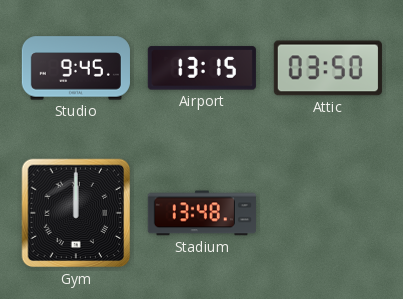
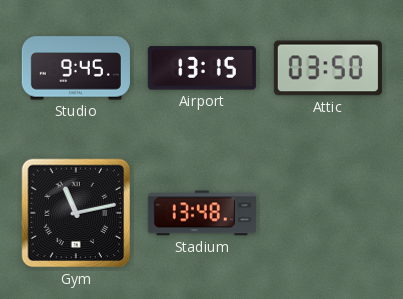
Gym: 12:00 -> 11:13
